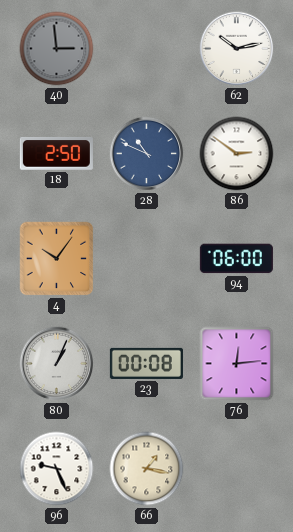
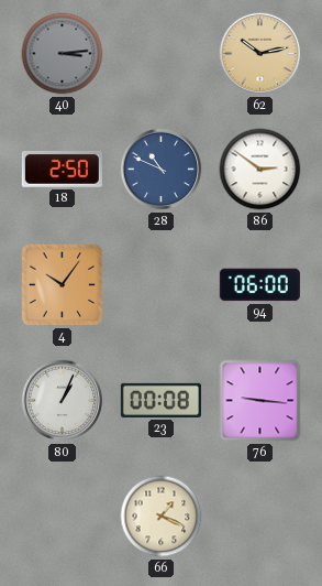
40: 2:59 -> 3:14
62 dial: white -> champagne
76: 12:14 -> 9:16
96: 9:26 -> none
66: 1:17 -> 1:19
